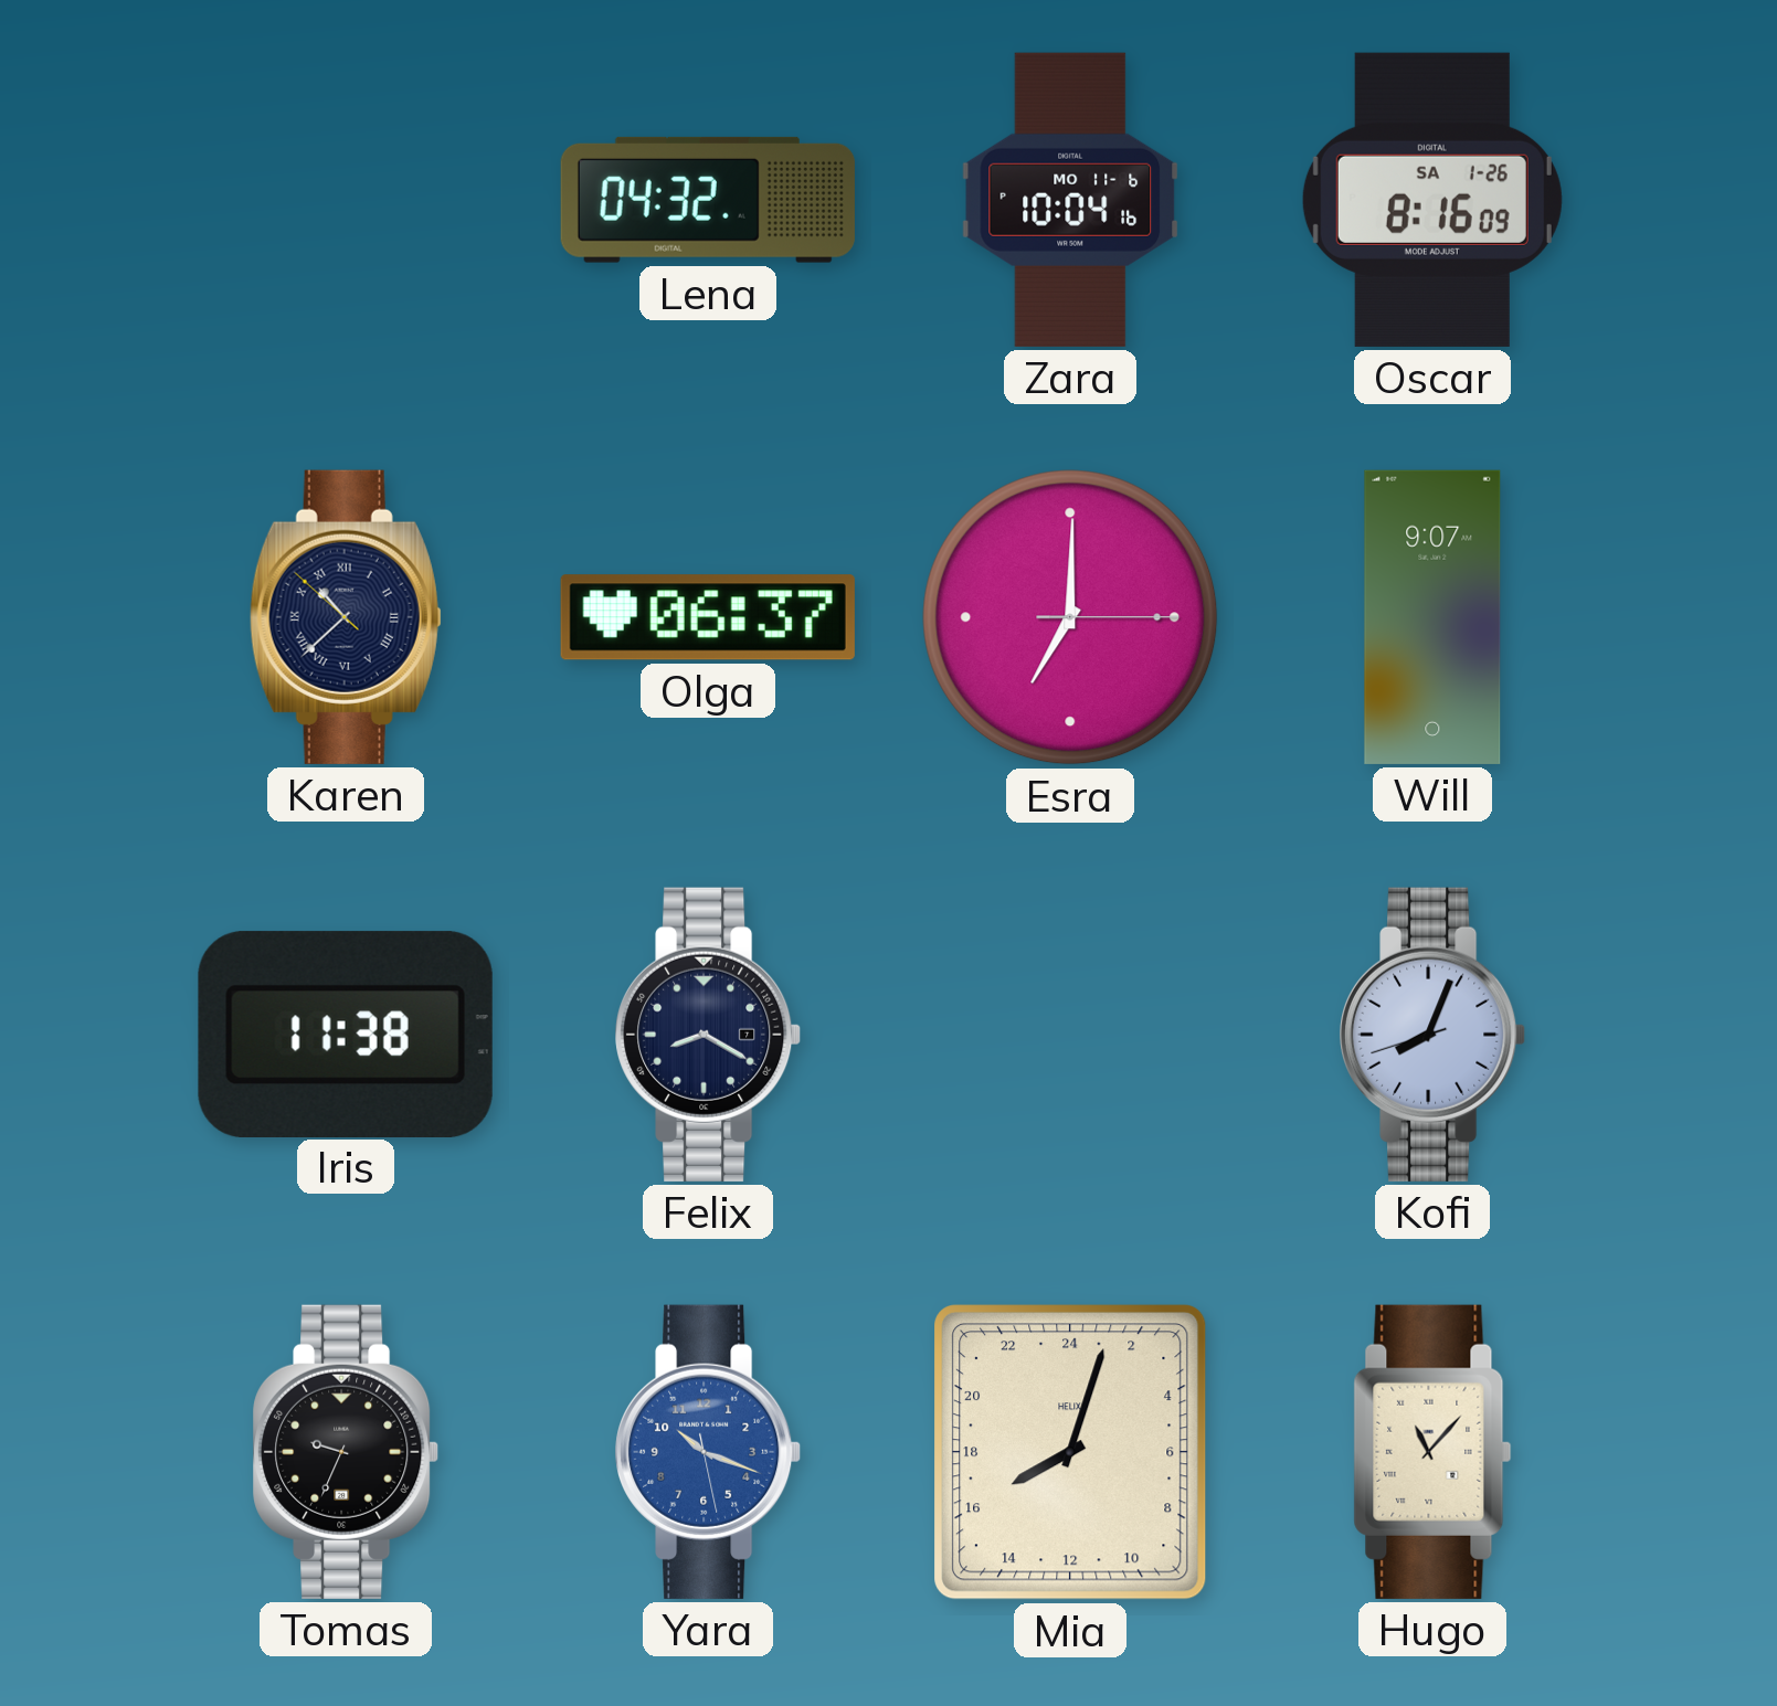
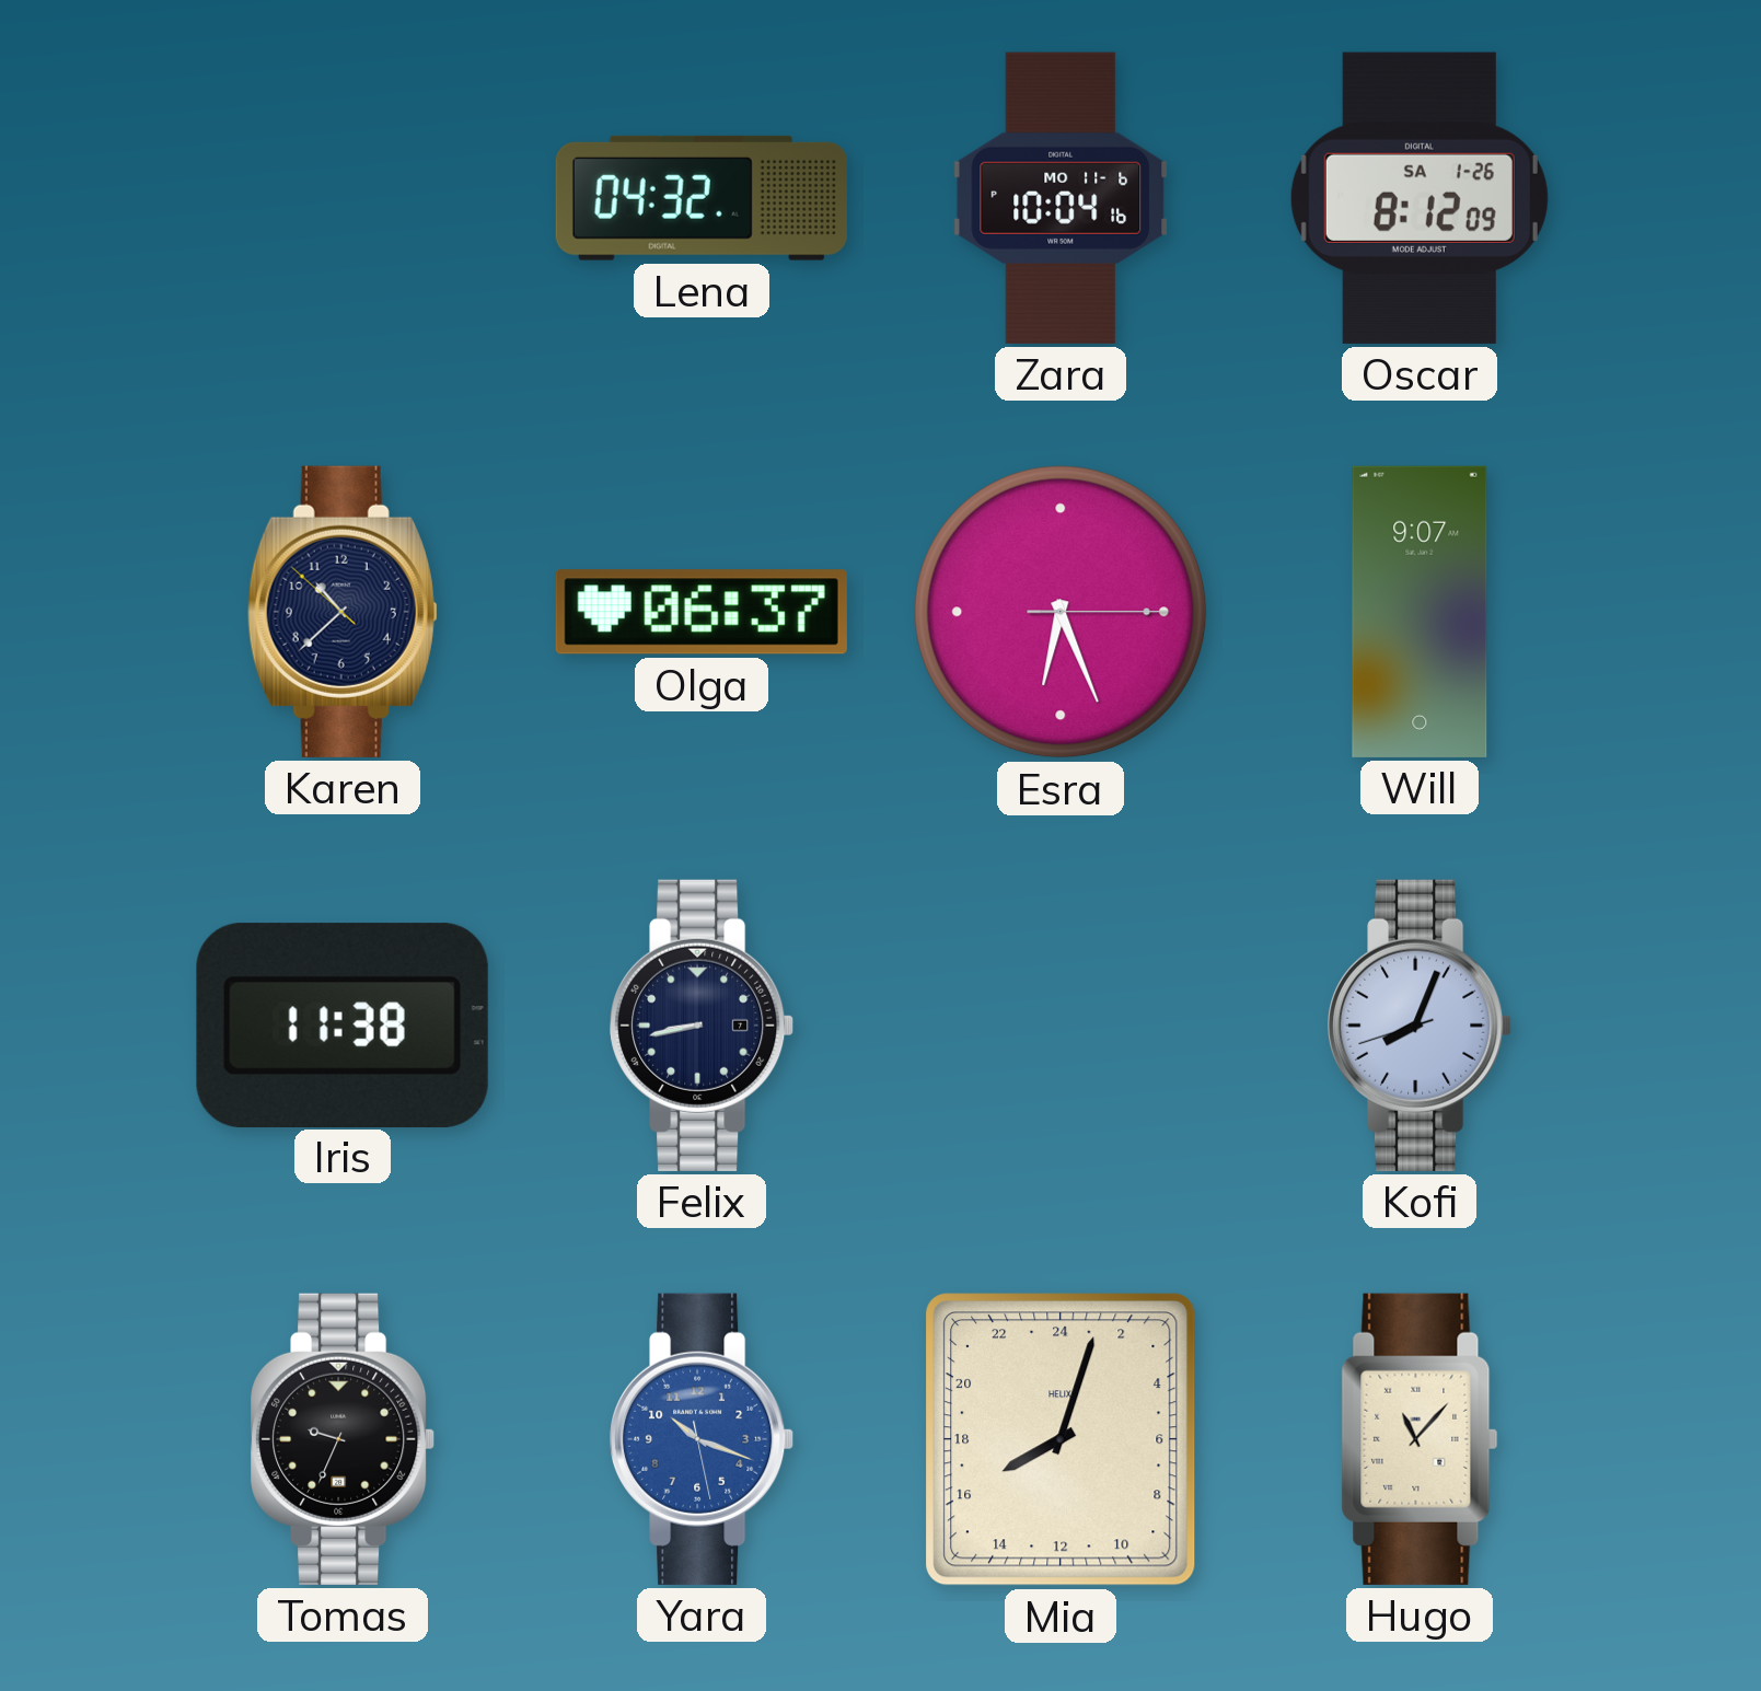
Oscar: 8:16 -> 8:12
Karen numerals: Roman -> Arabic
Esra: 7:00 -> 6:26
Felix: 8:20 -> 8:43
